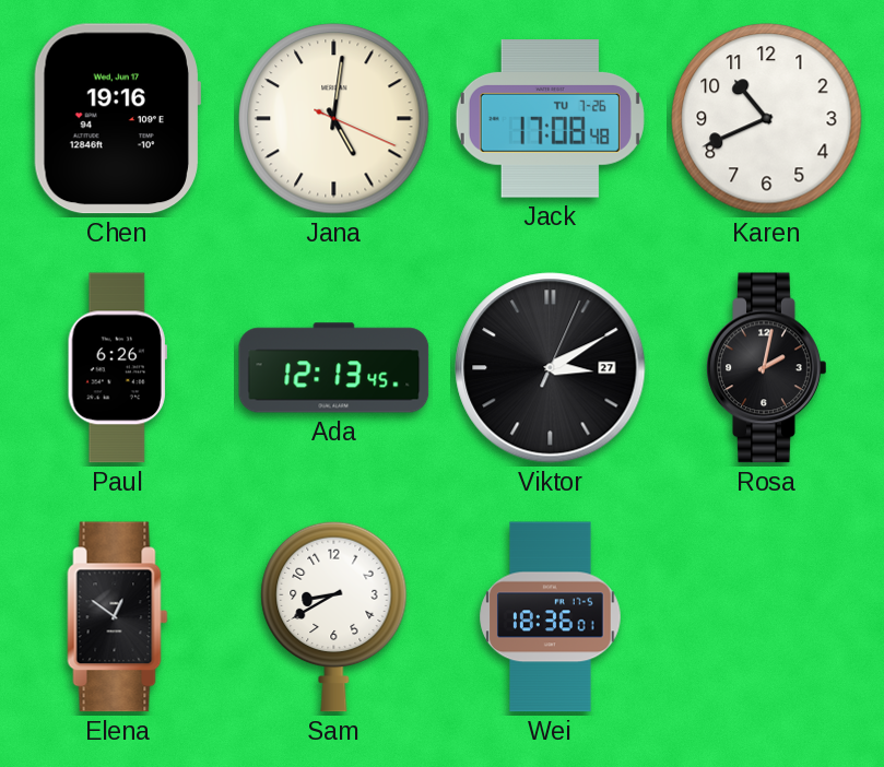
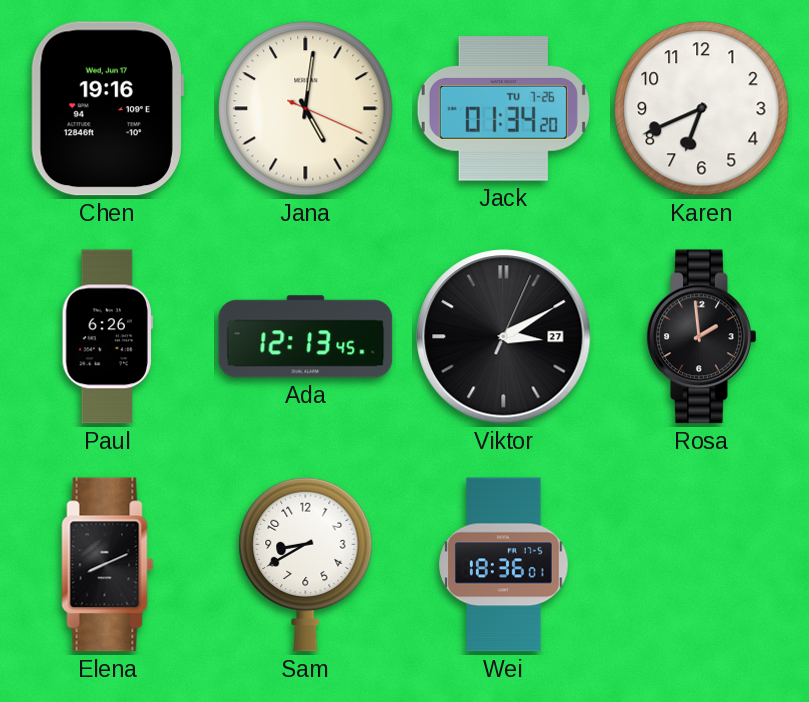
Jack: 17:08 -> 01:34
Karen: 10:41 -> 6:41
Rosa: 2:02 -> 1:59
Elena: 12:51 -> 8:11
